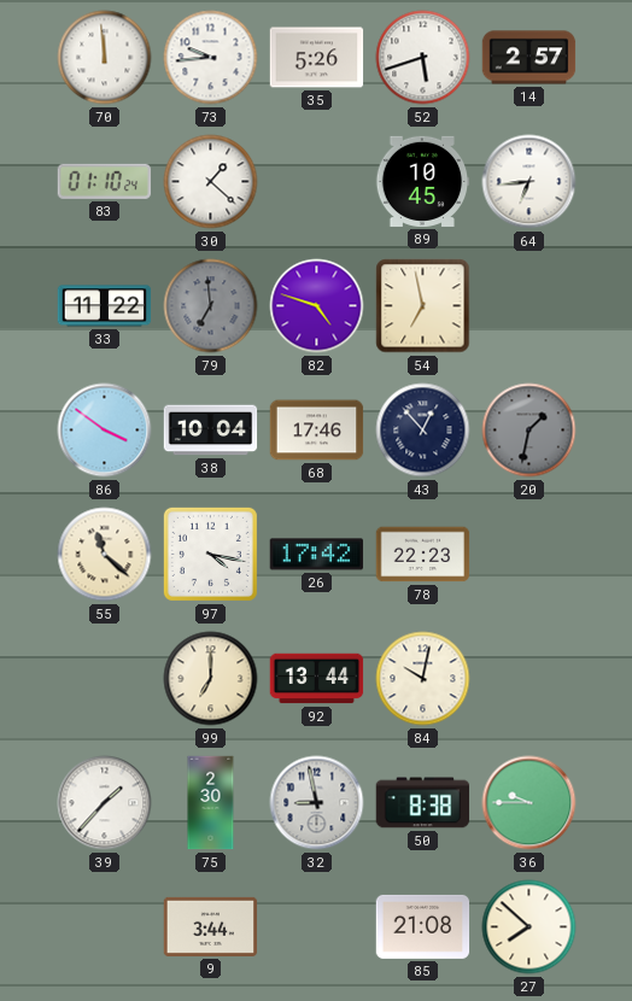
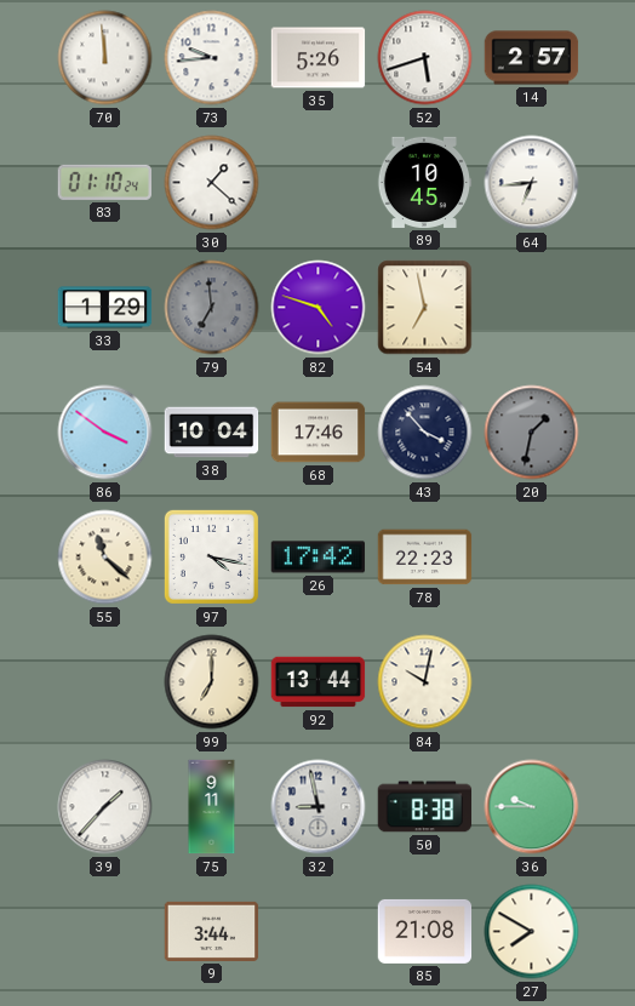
33: 11:22 -> 1:29
43: 12:53 -> 3:53
75: 2:30 -> 9:11
27: 7:52 -> 7:50
